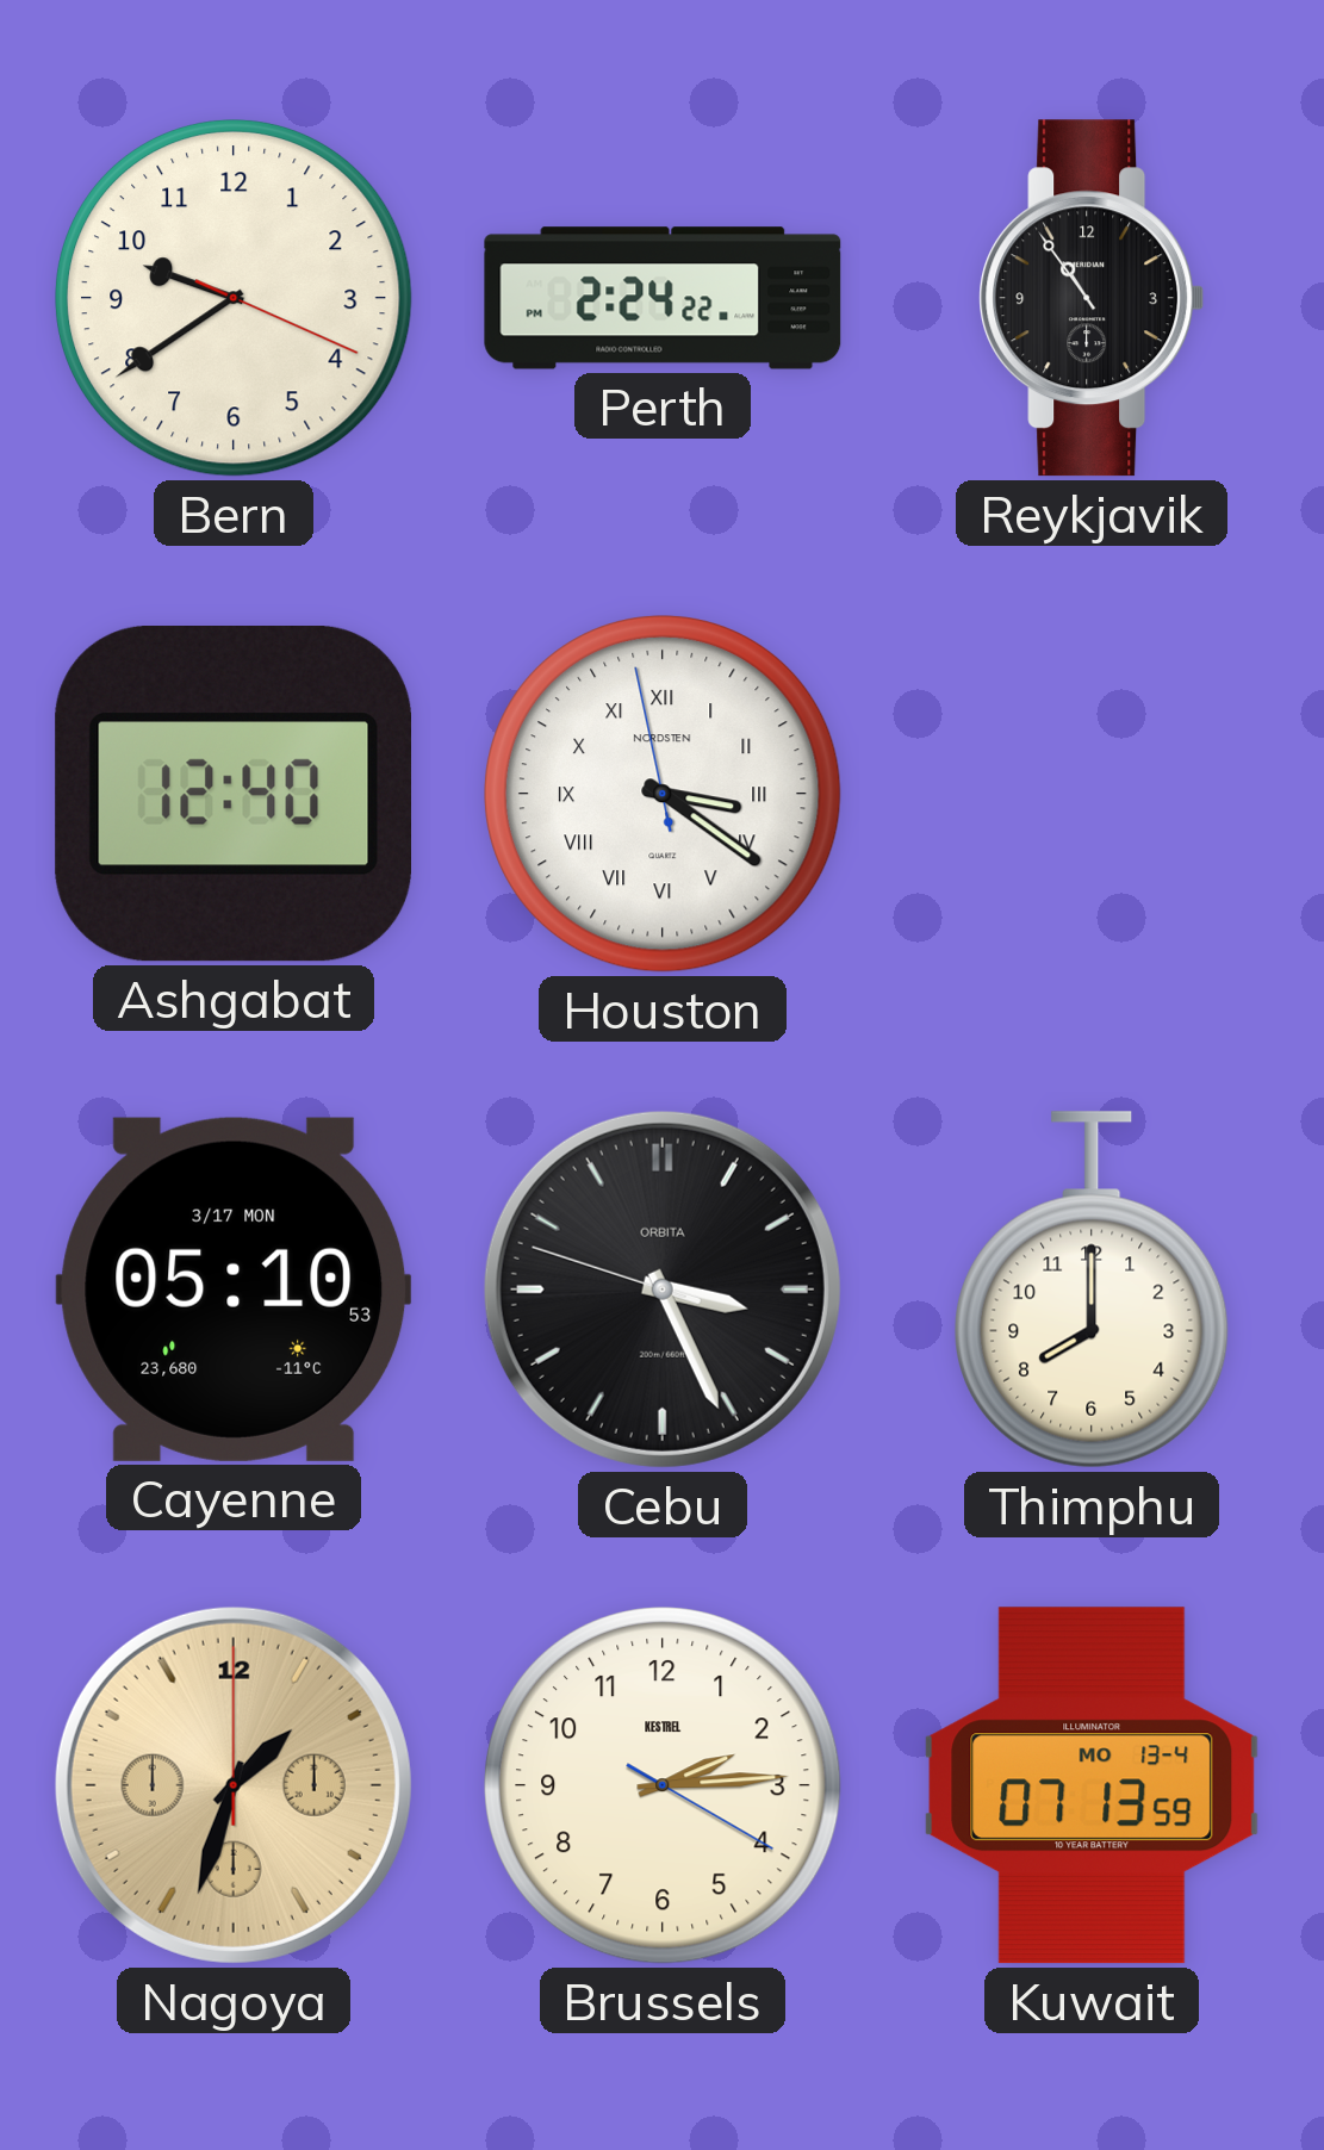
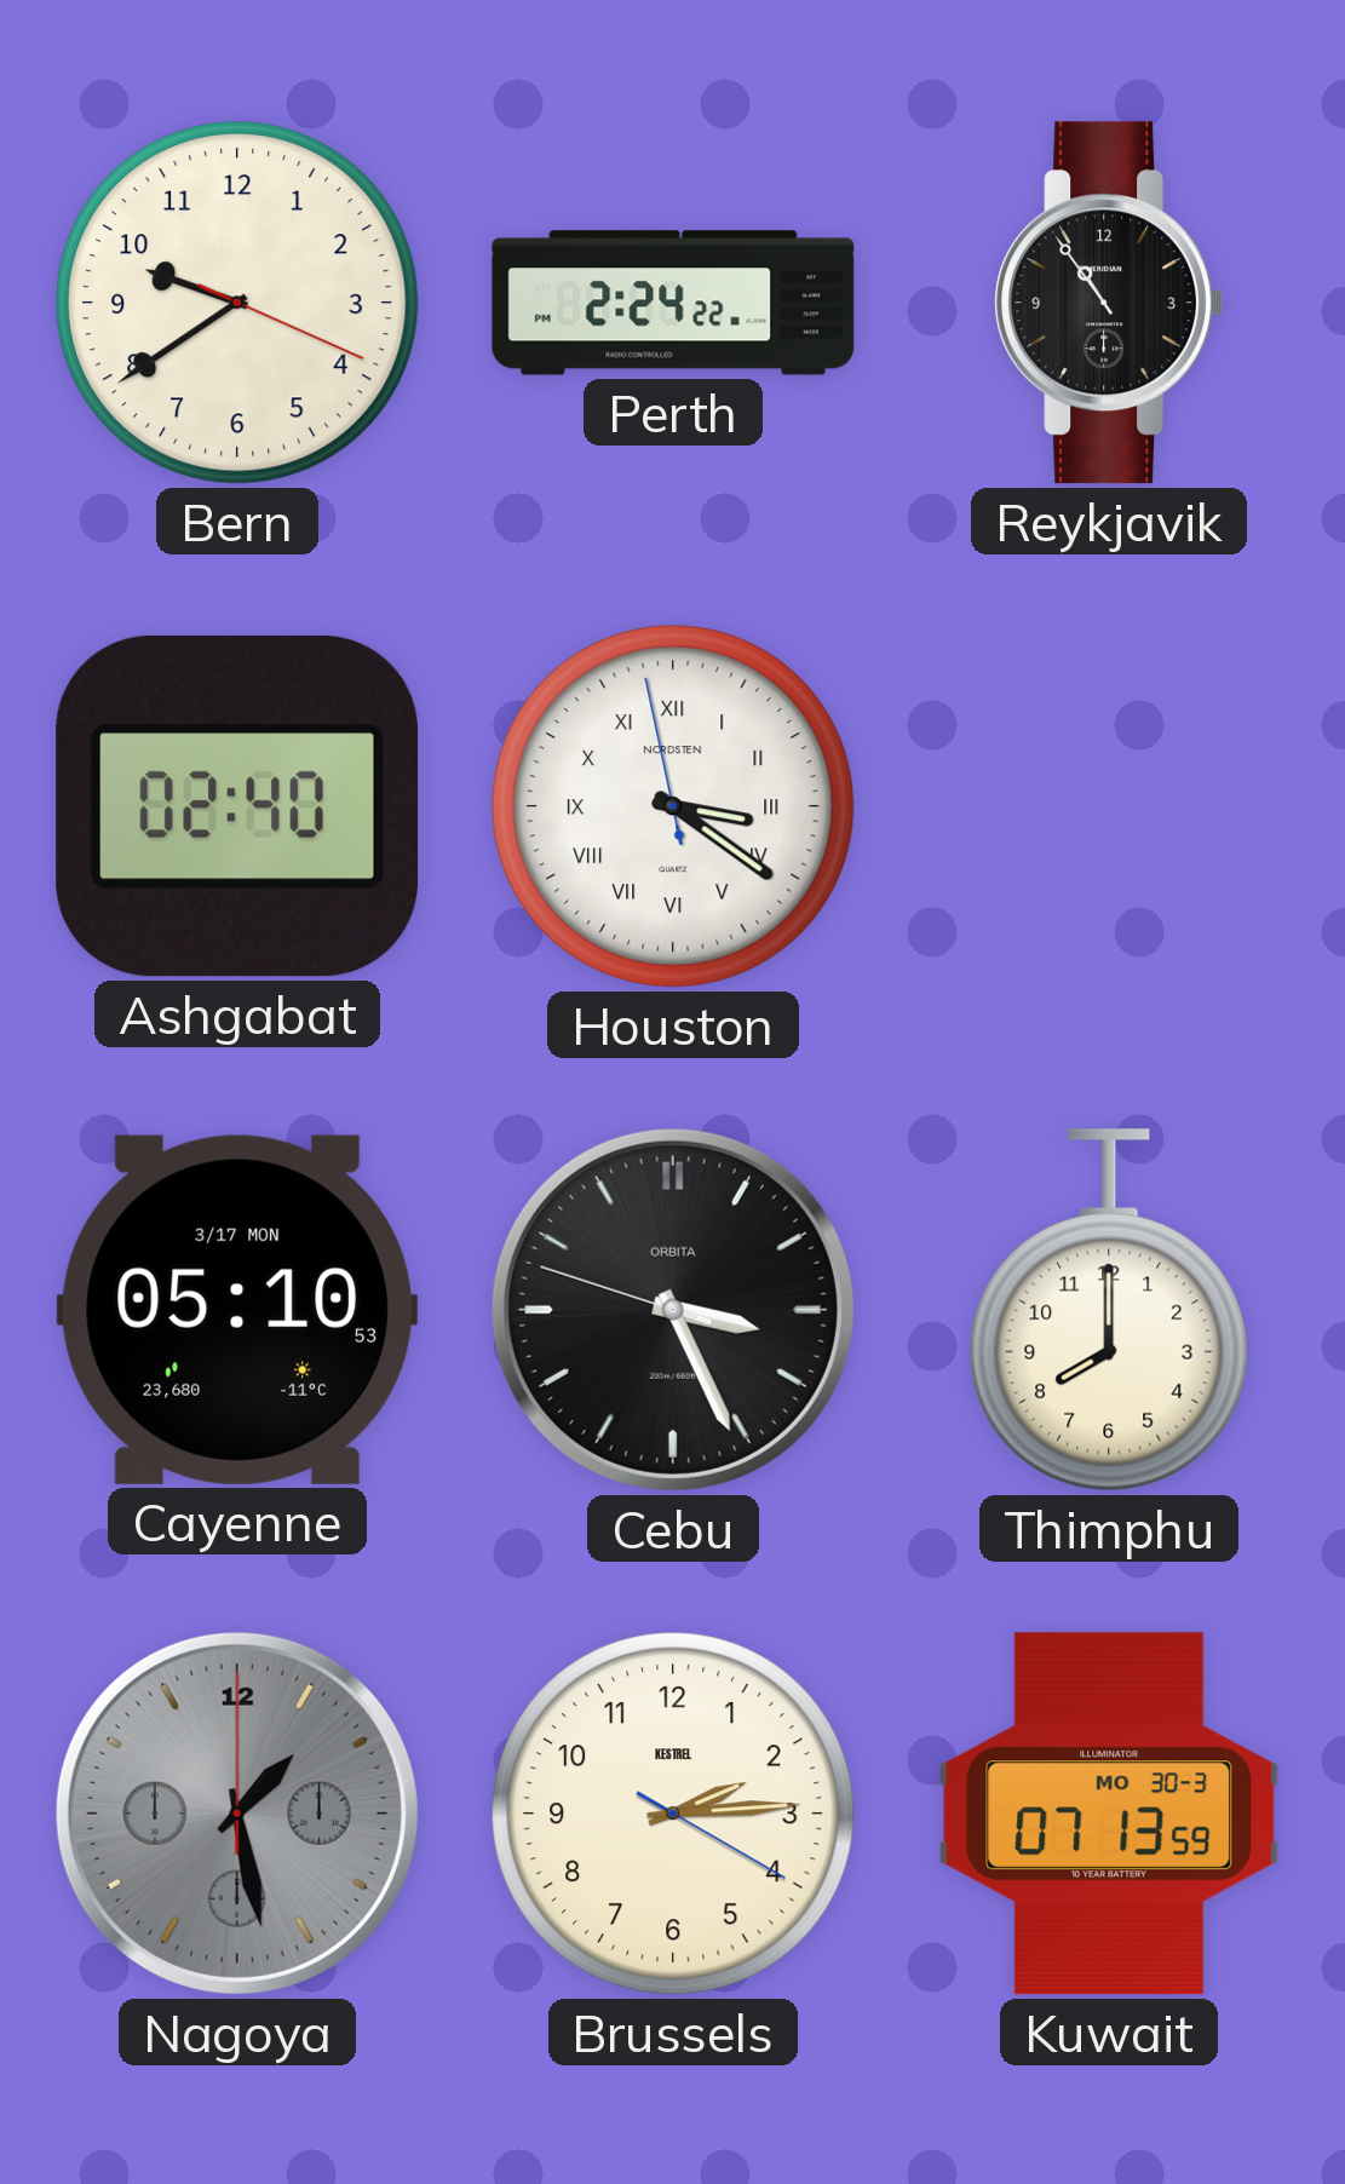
Ashgabat: 12:40 -> 02:40
Nagoya: 1:33 -> 1:28
Nagoya dial: champagne -> grey
Kuwait date: MO 13-4 -> MO 30-3
